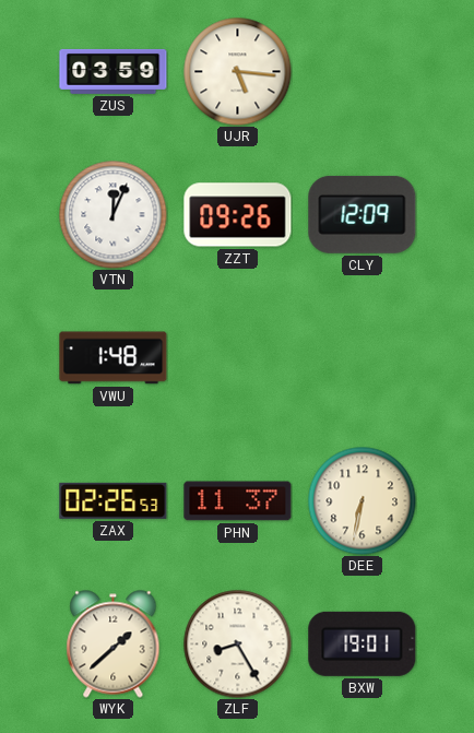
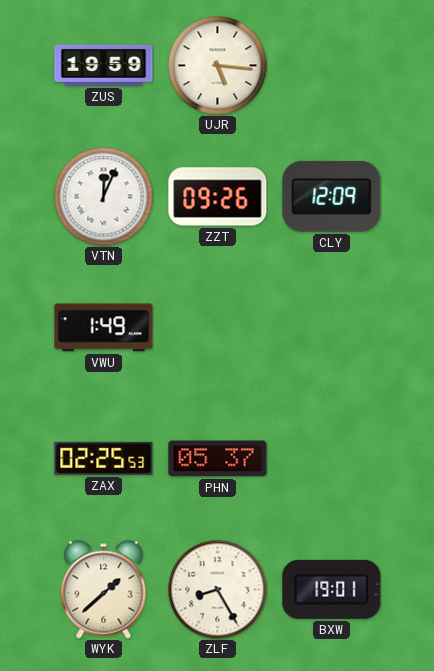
ZUS: 03:59 -> 19:59
VWU: 1:48 -> 1:49
ZAX: 02:26 -> 02:25
PHN: 11:37 -> 05:37
DEE: 6:32 -> none
